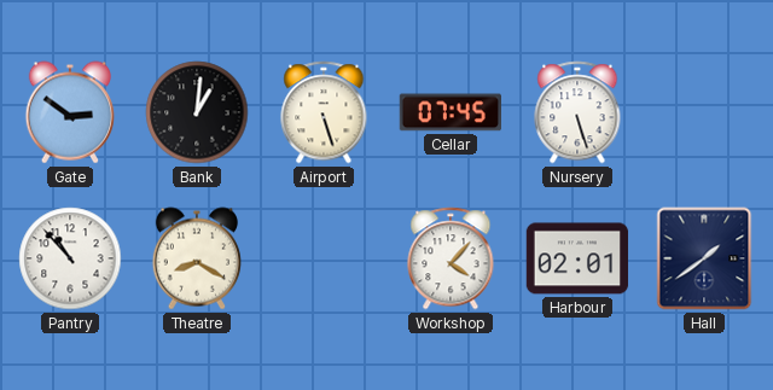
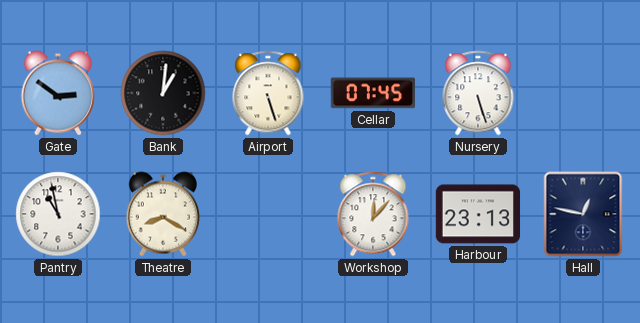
Pantry: 10:53 -> 10:58
Workshop: 4:07 -> 12:07
Harbour: 02:01 -> 23:13
Hall: 1:39 -> 12:47
